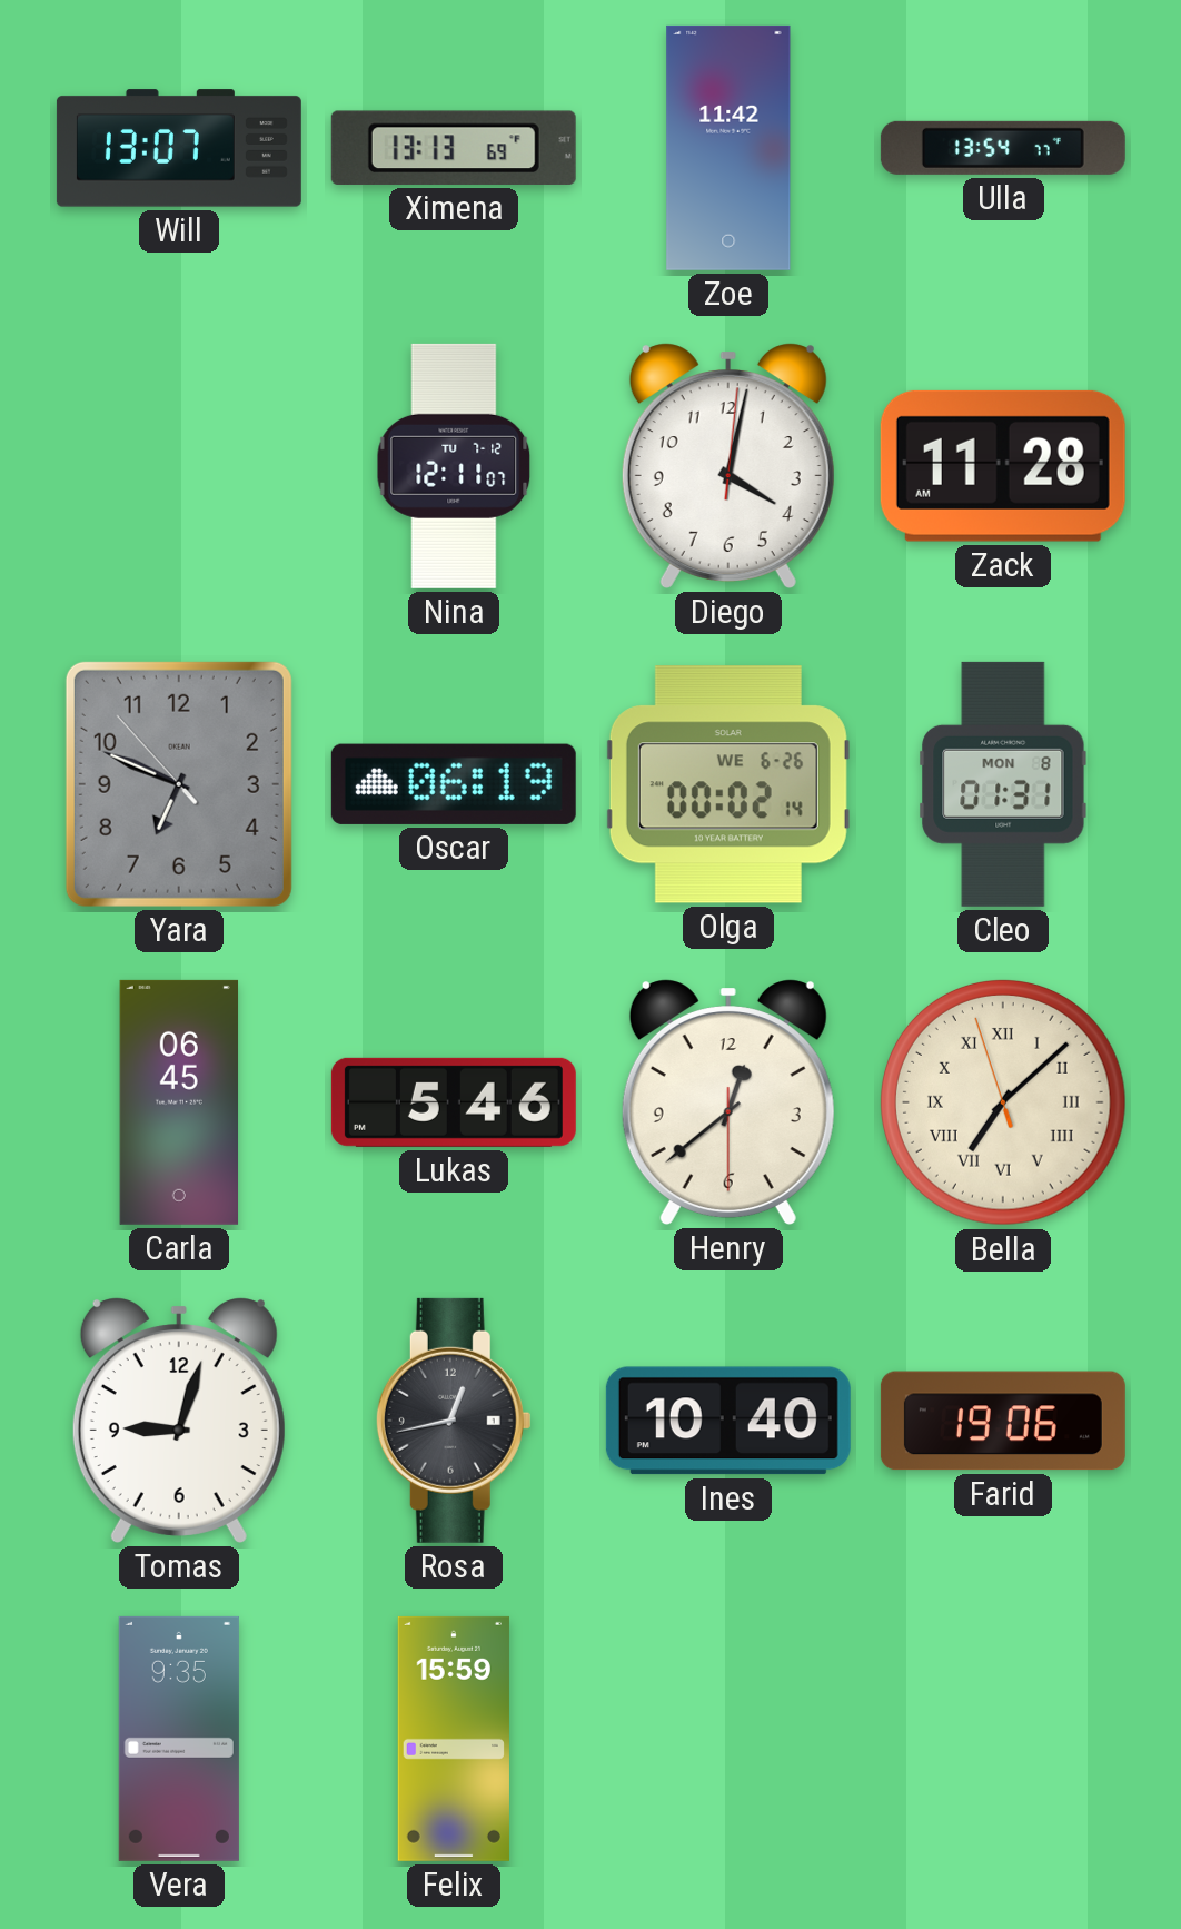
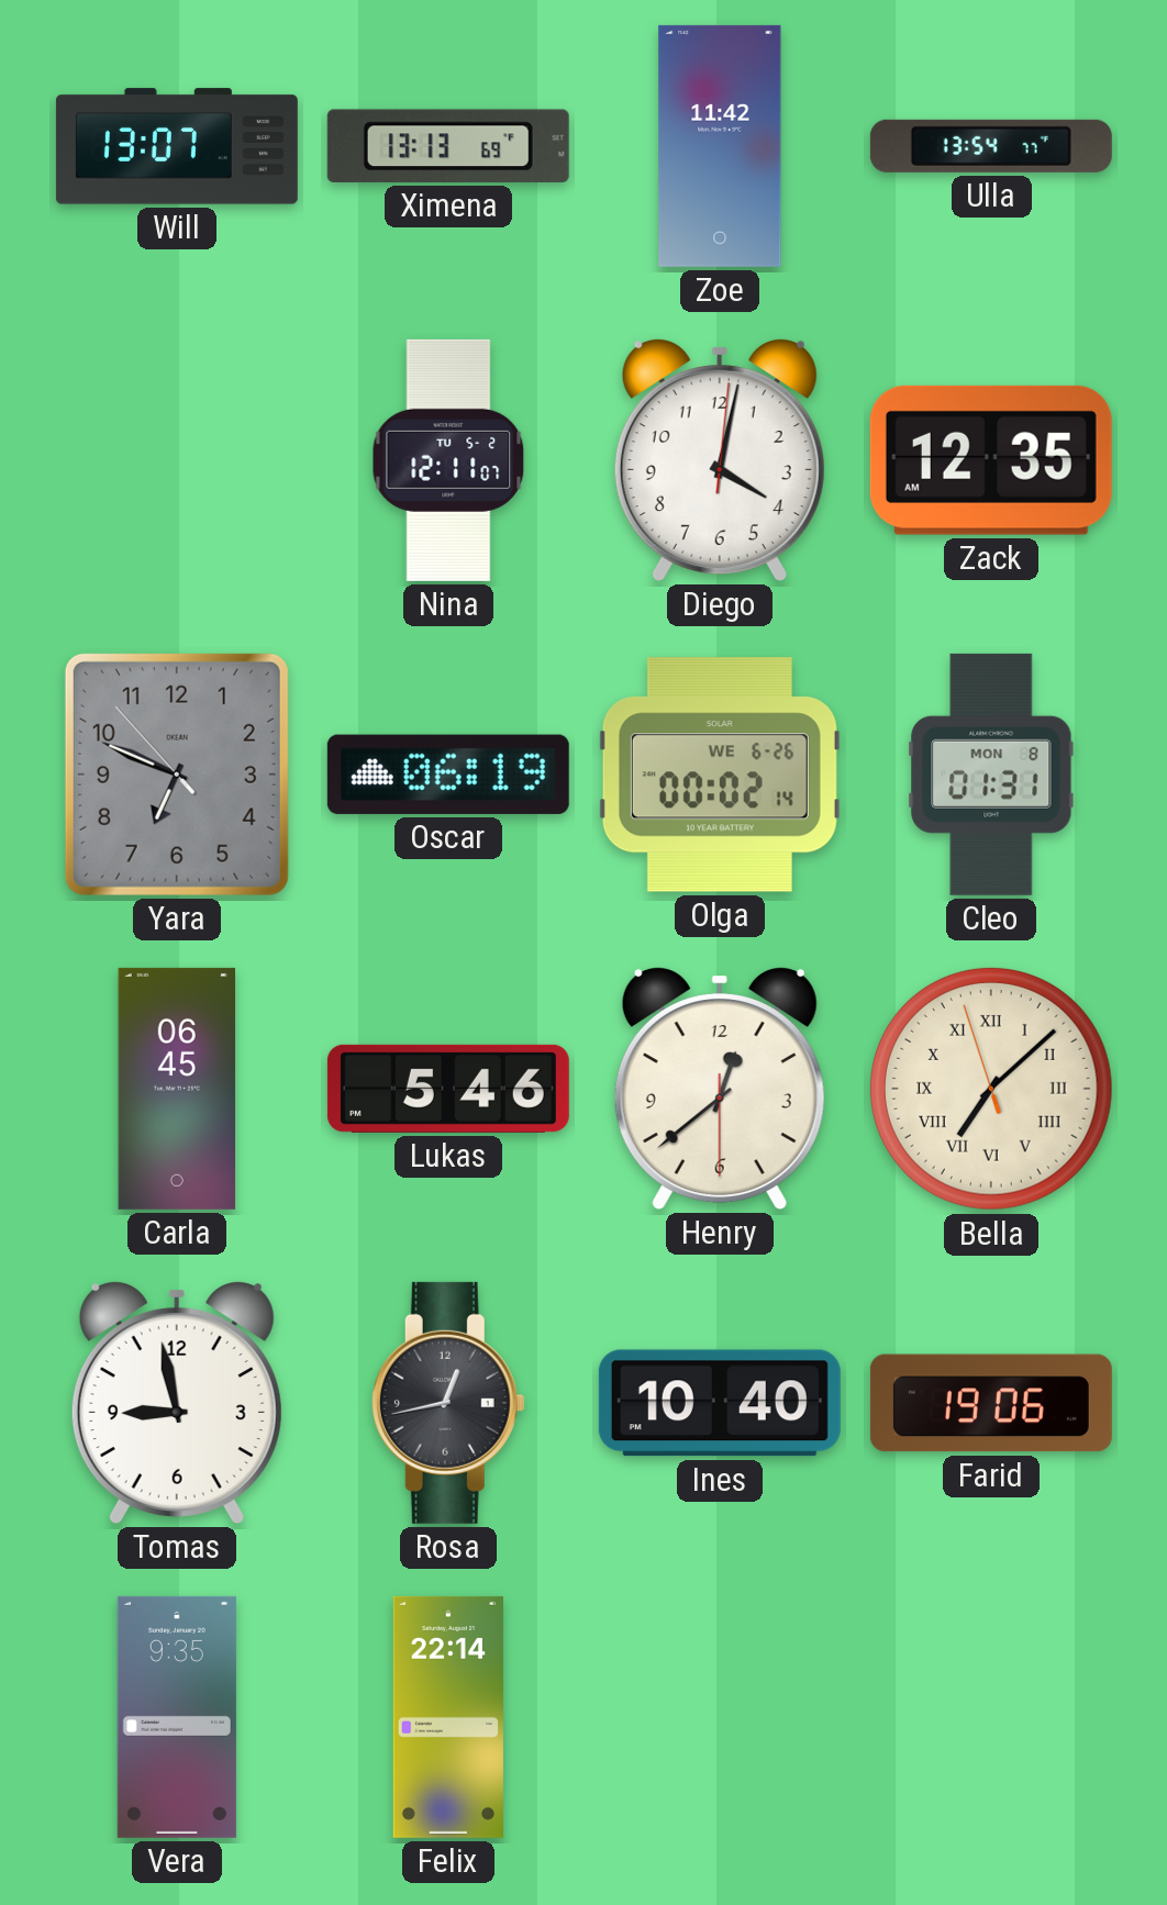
Nina date: TU 7-12 -> TU 5-2
Zack: 11:28 -> 12:35
Tomas: 9:03 -> 8:58
Felix: 15:59 -> 22:14
